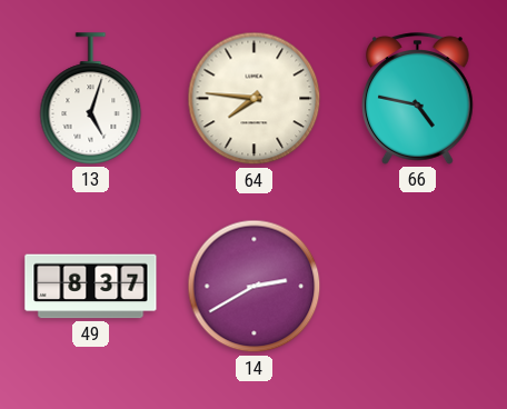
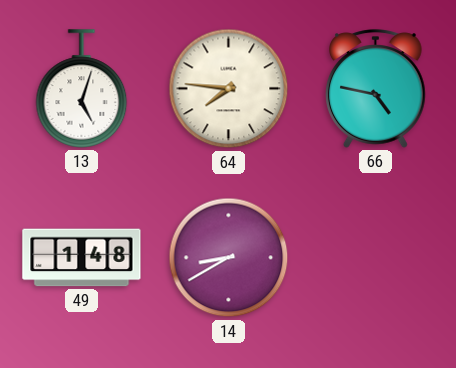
49: 8:37 -> 1:48
14: 2:40 -> 8:40
